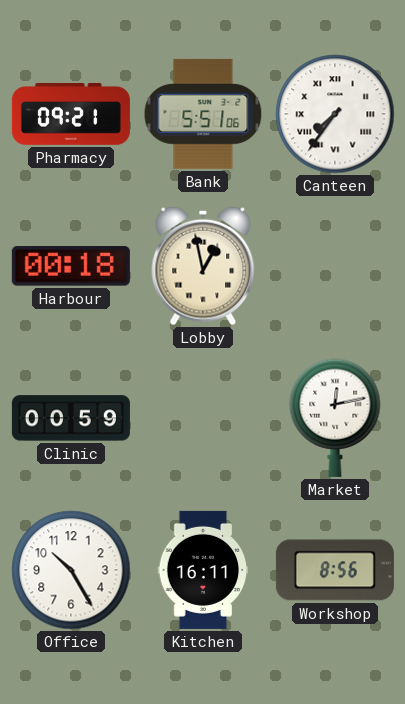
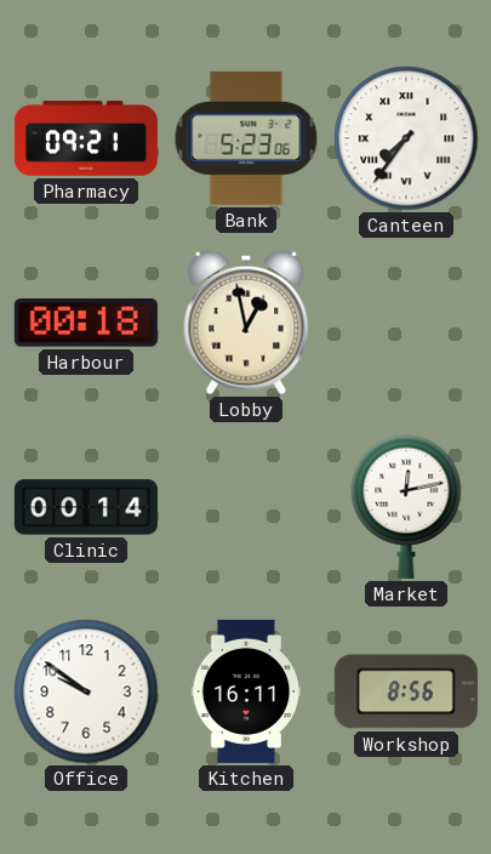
Bank: 5:51 -> 5:23
Clinic: 00:59 -> 00:14
Office: 10:25 -> 9:51
